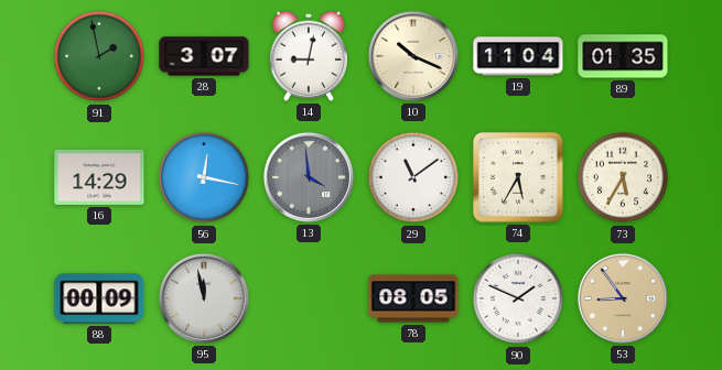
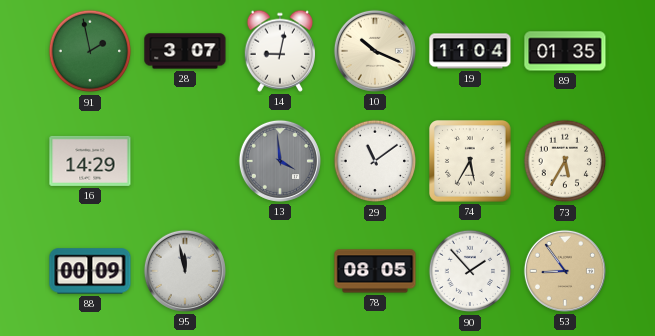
56: 12:17 -> none
90: 1:49 -> 1:53
